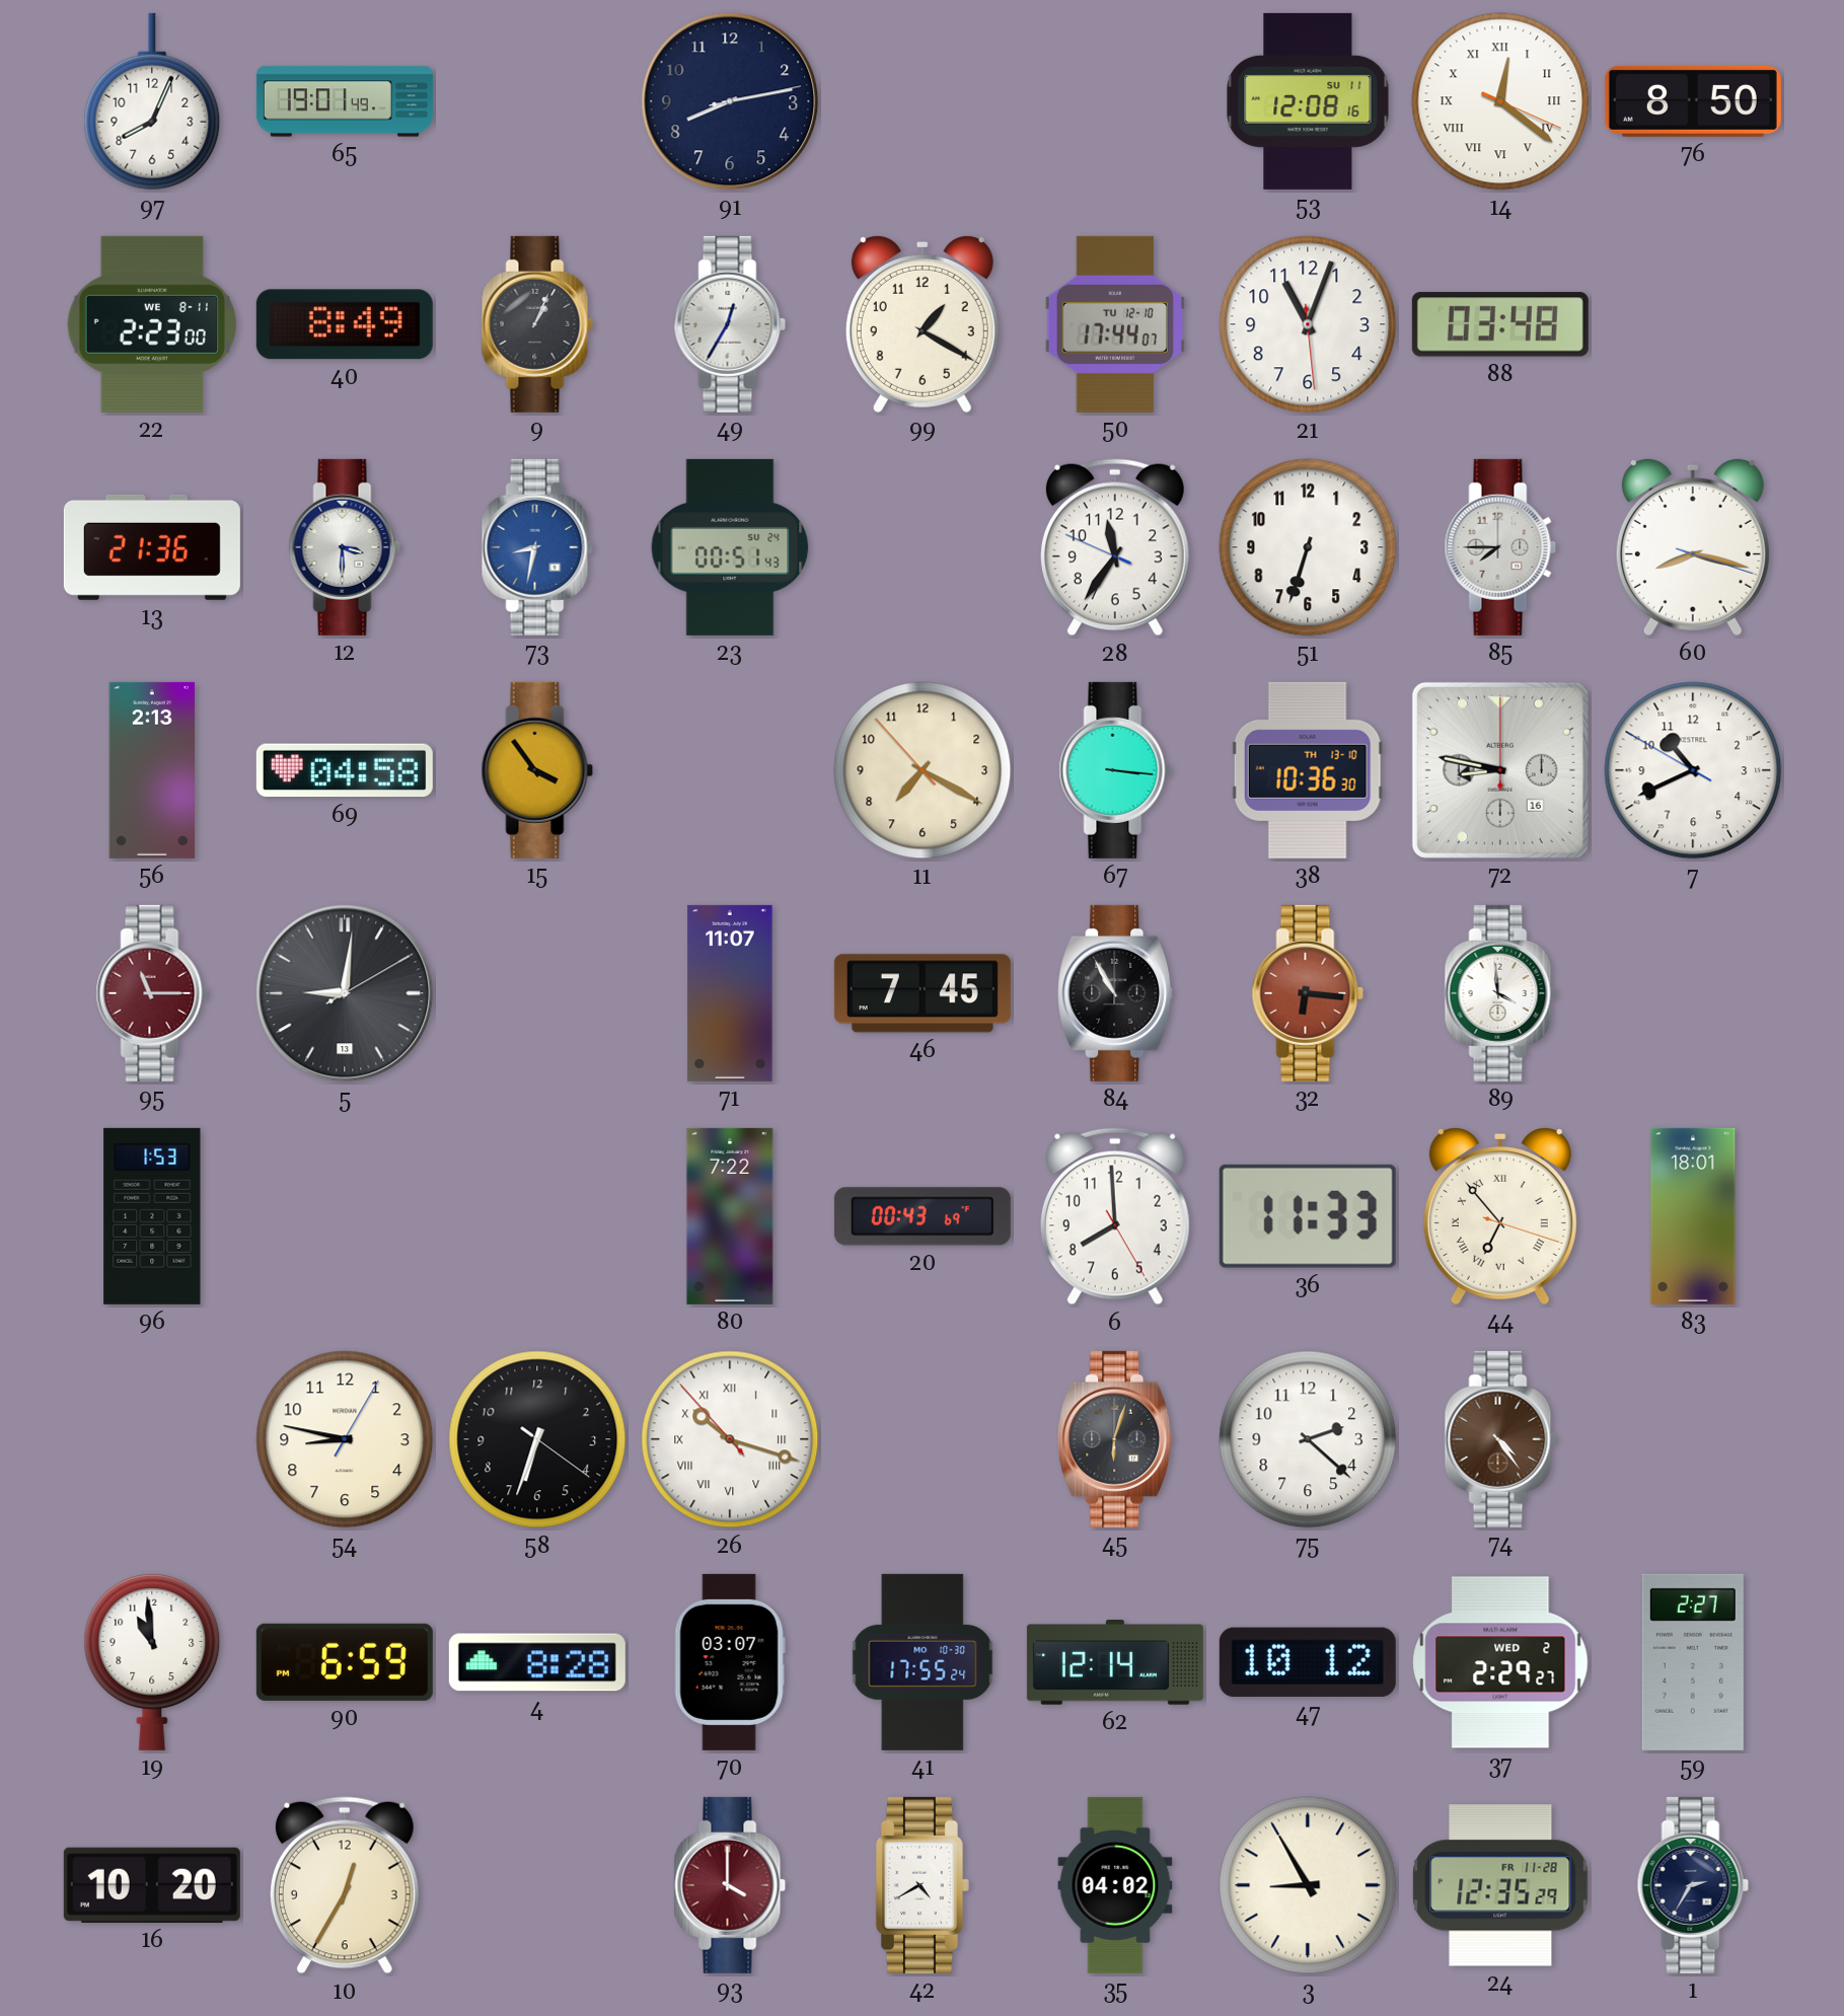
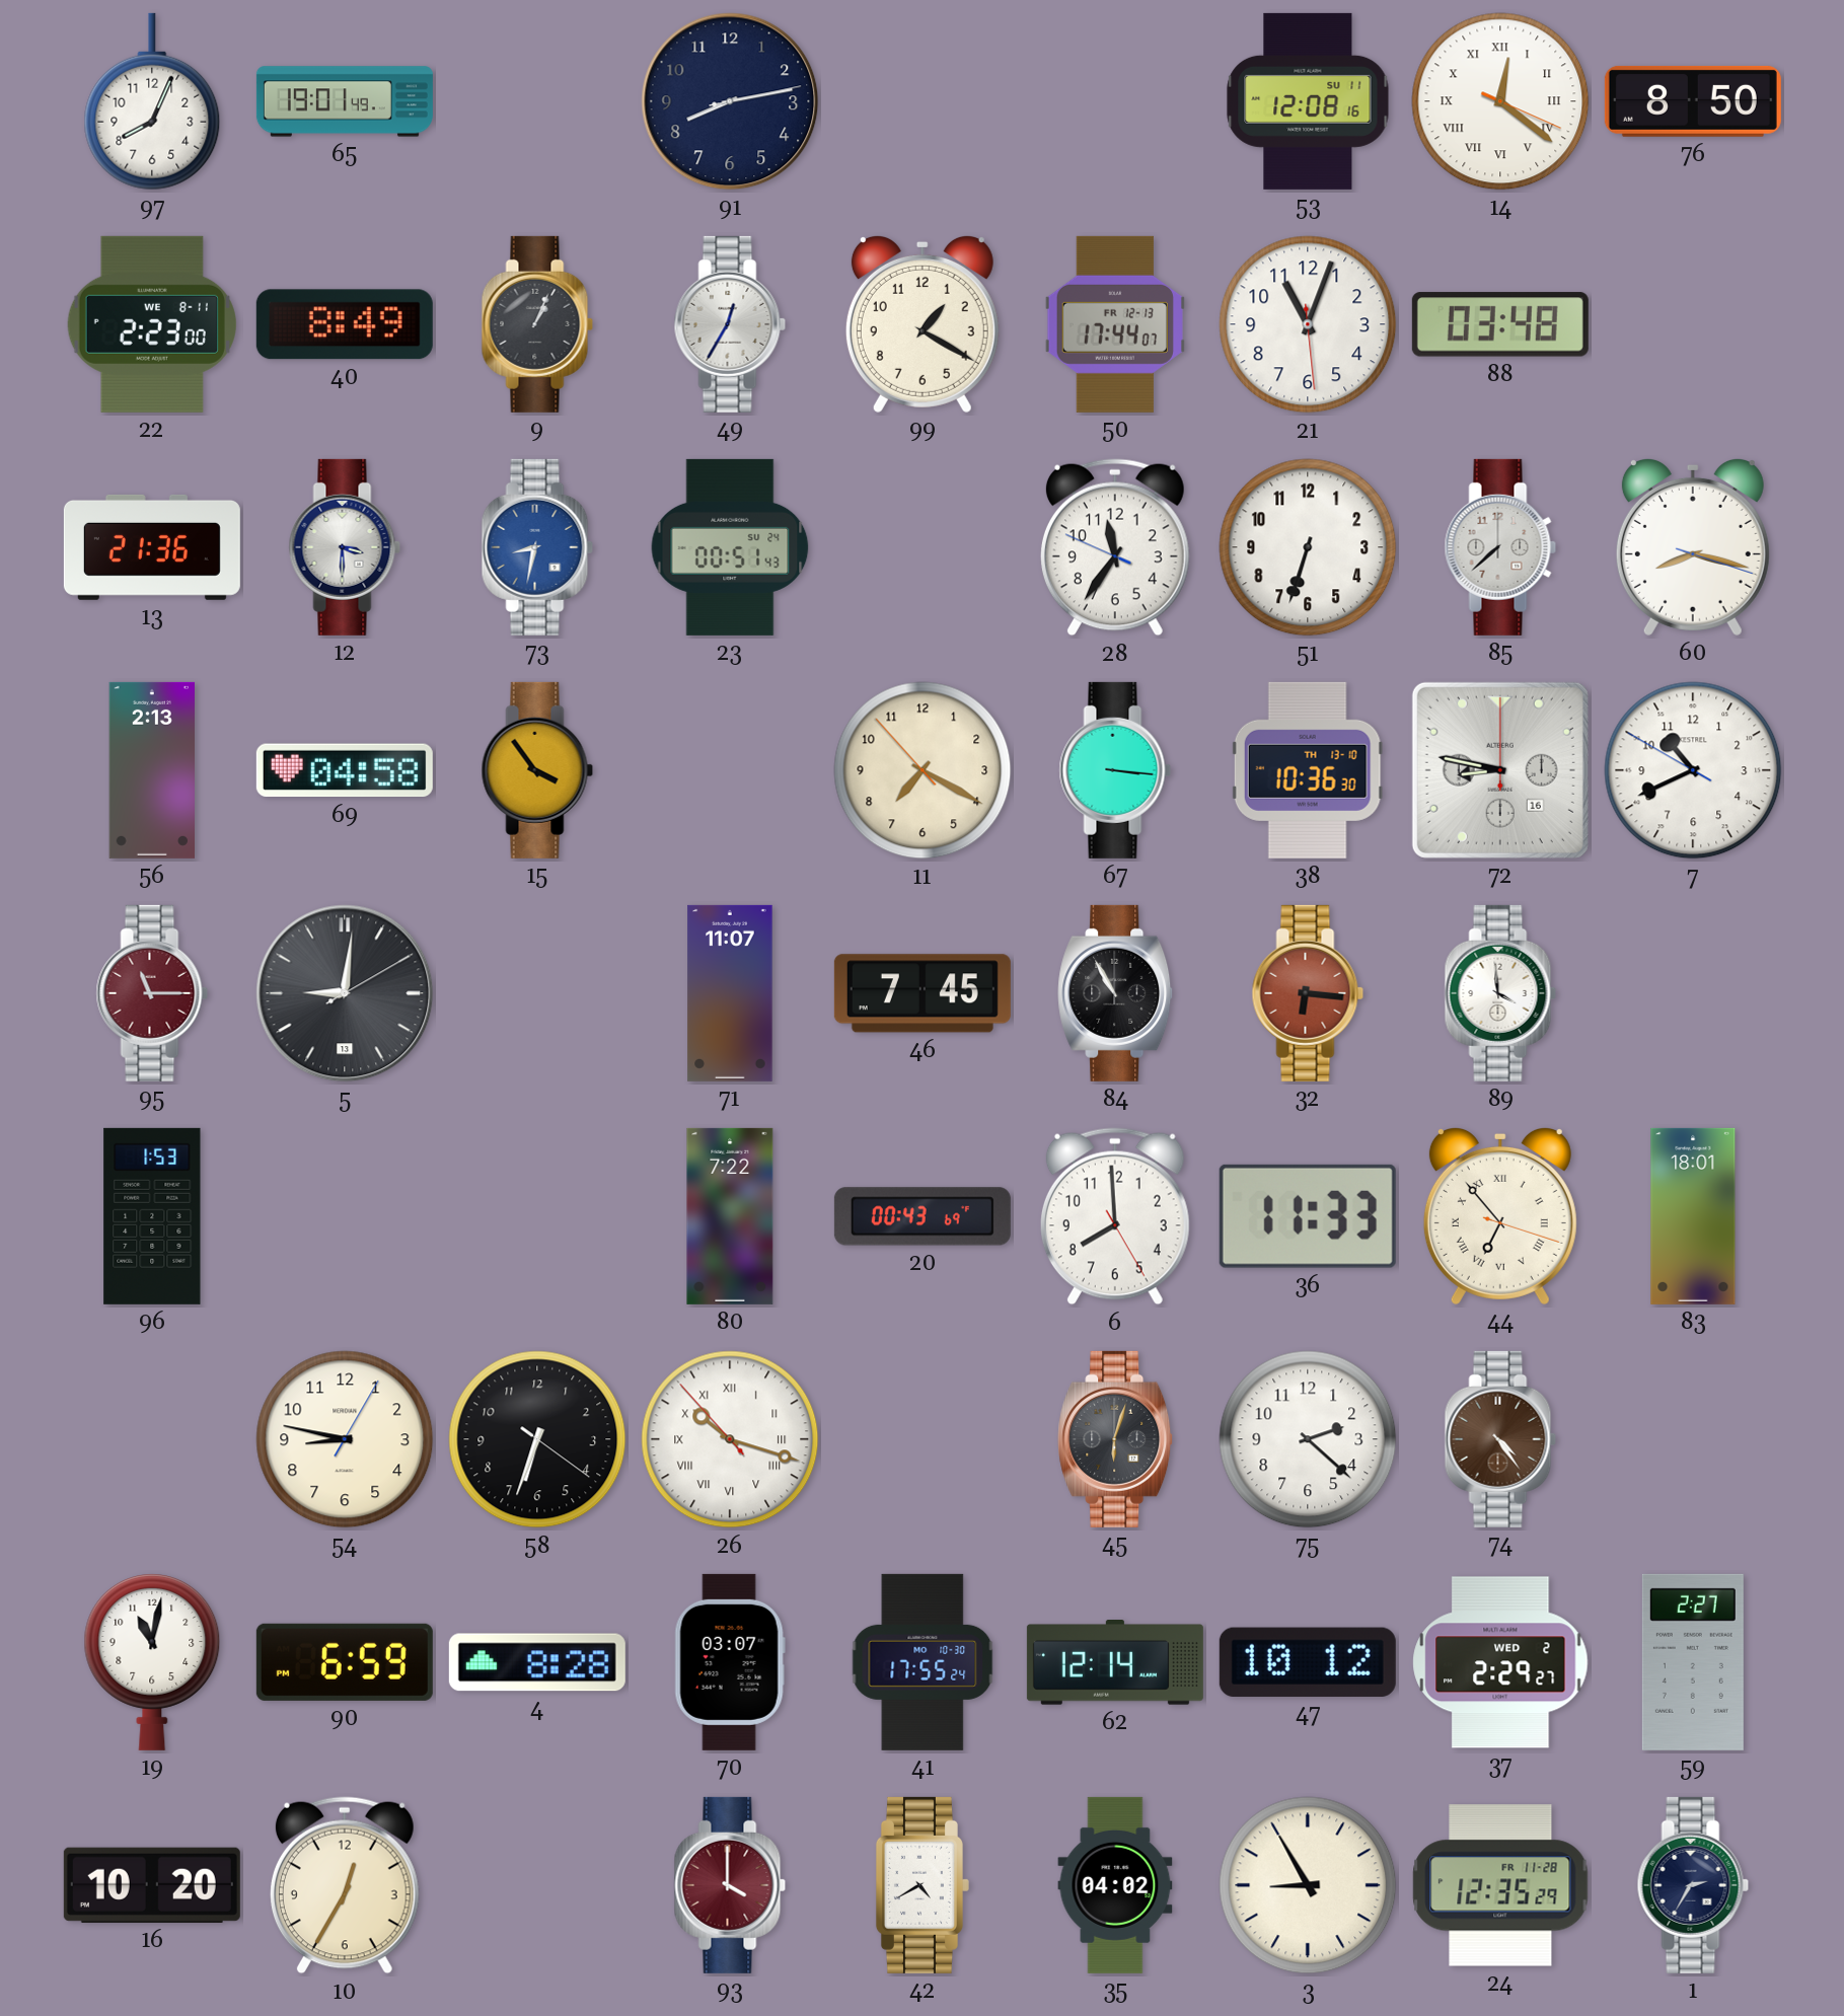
50 date: TU 12-10 -> FR 12-13
85: 7:45 -> 7:38
19: 10:59 -> 11:02
